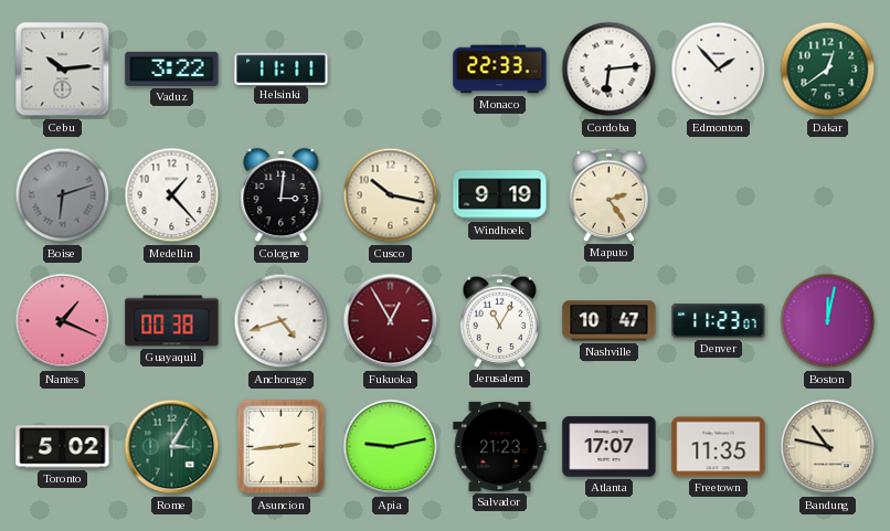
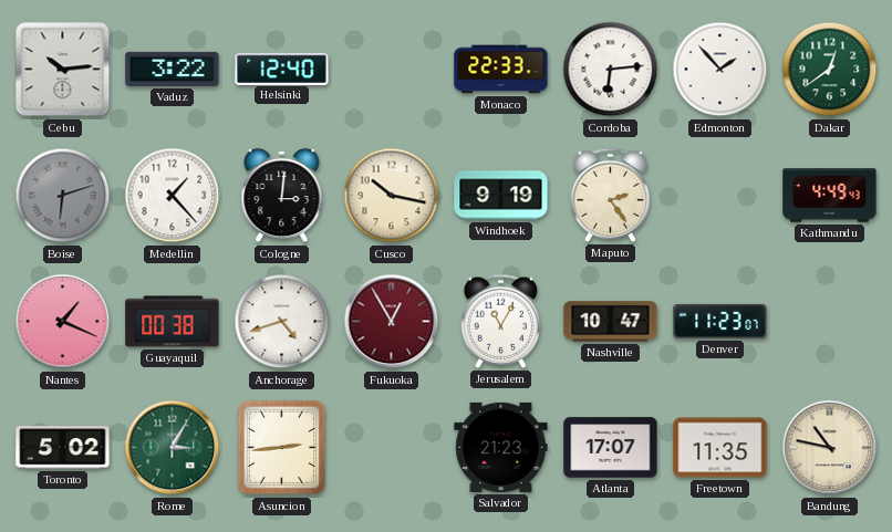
Helsinki: 11:11 -> 12:40
Kathmandu: none -> 4:49
Boston: 12:02 -> none
Apia: 9:13 -> none
